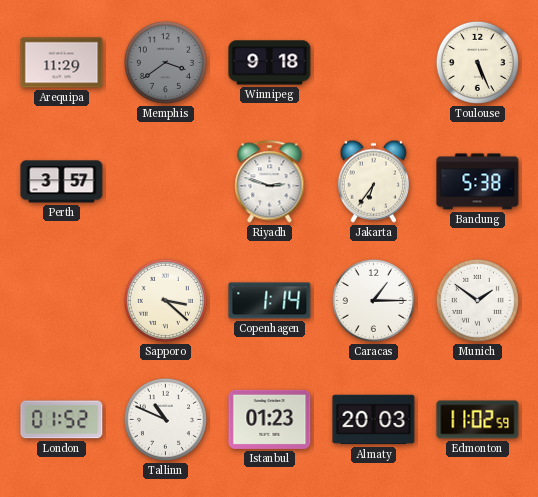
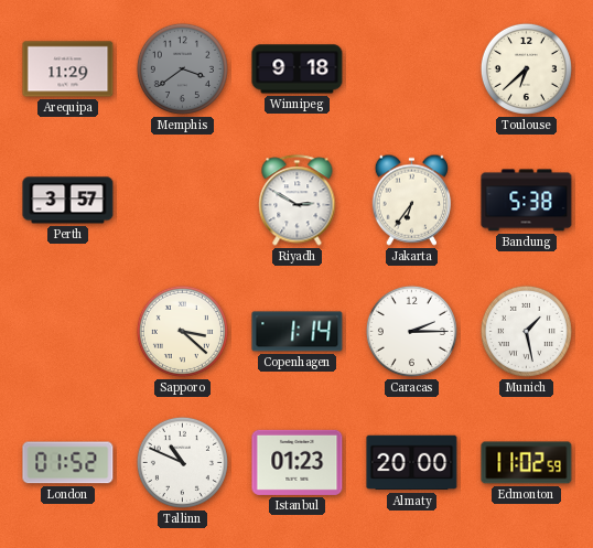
Toulouse: 5:26 -> 6:38
Riyadh: 2:48 -> 2:50
Caracas: 1:15 -> 2:15
Munich: 1:51 -> 1:28
Almaty: 20:03 -> 20:00
